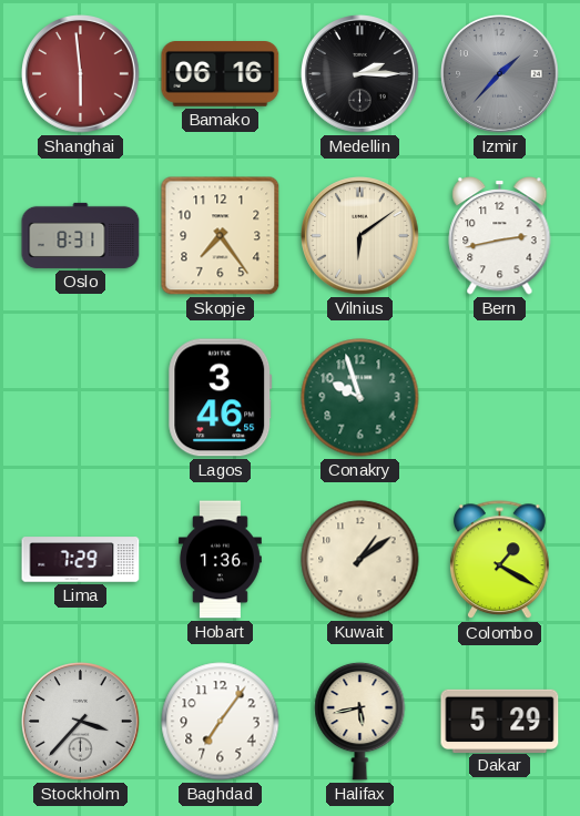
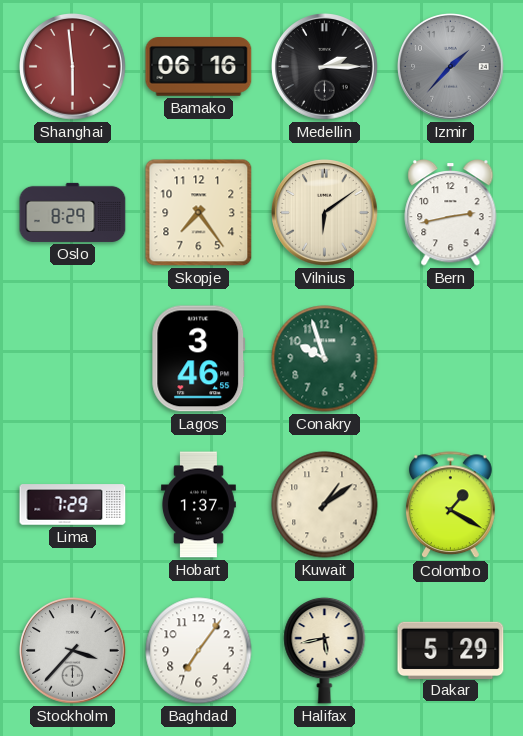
Oslo: 8:31 -> 8:29
Hobart: 1:36 -> 1:37
